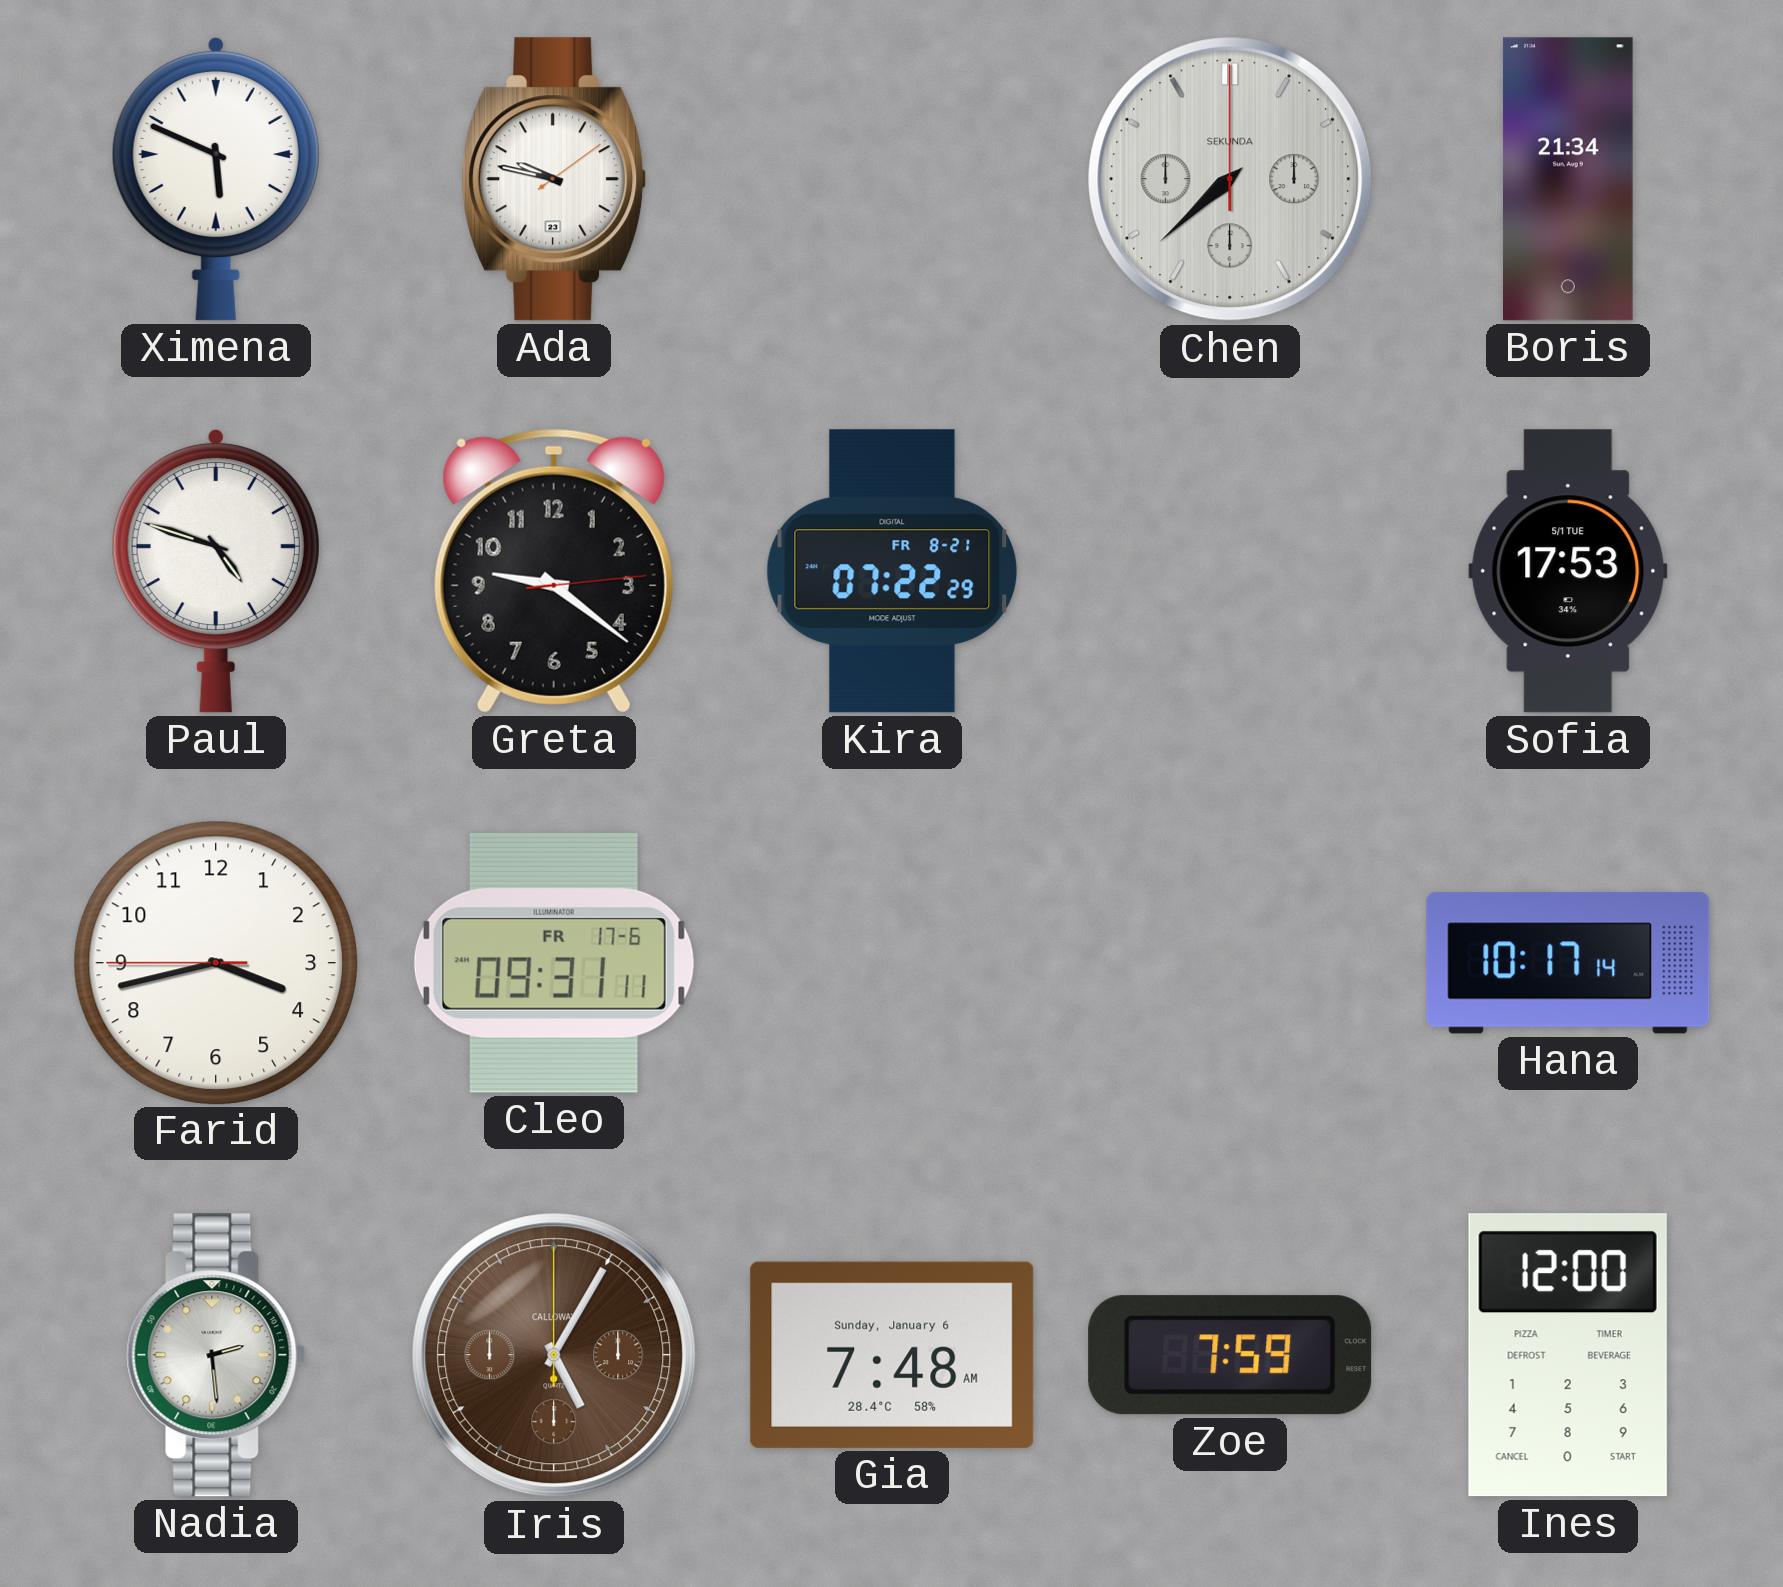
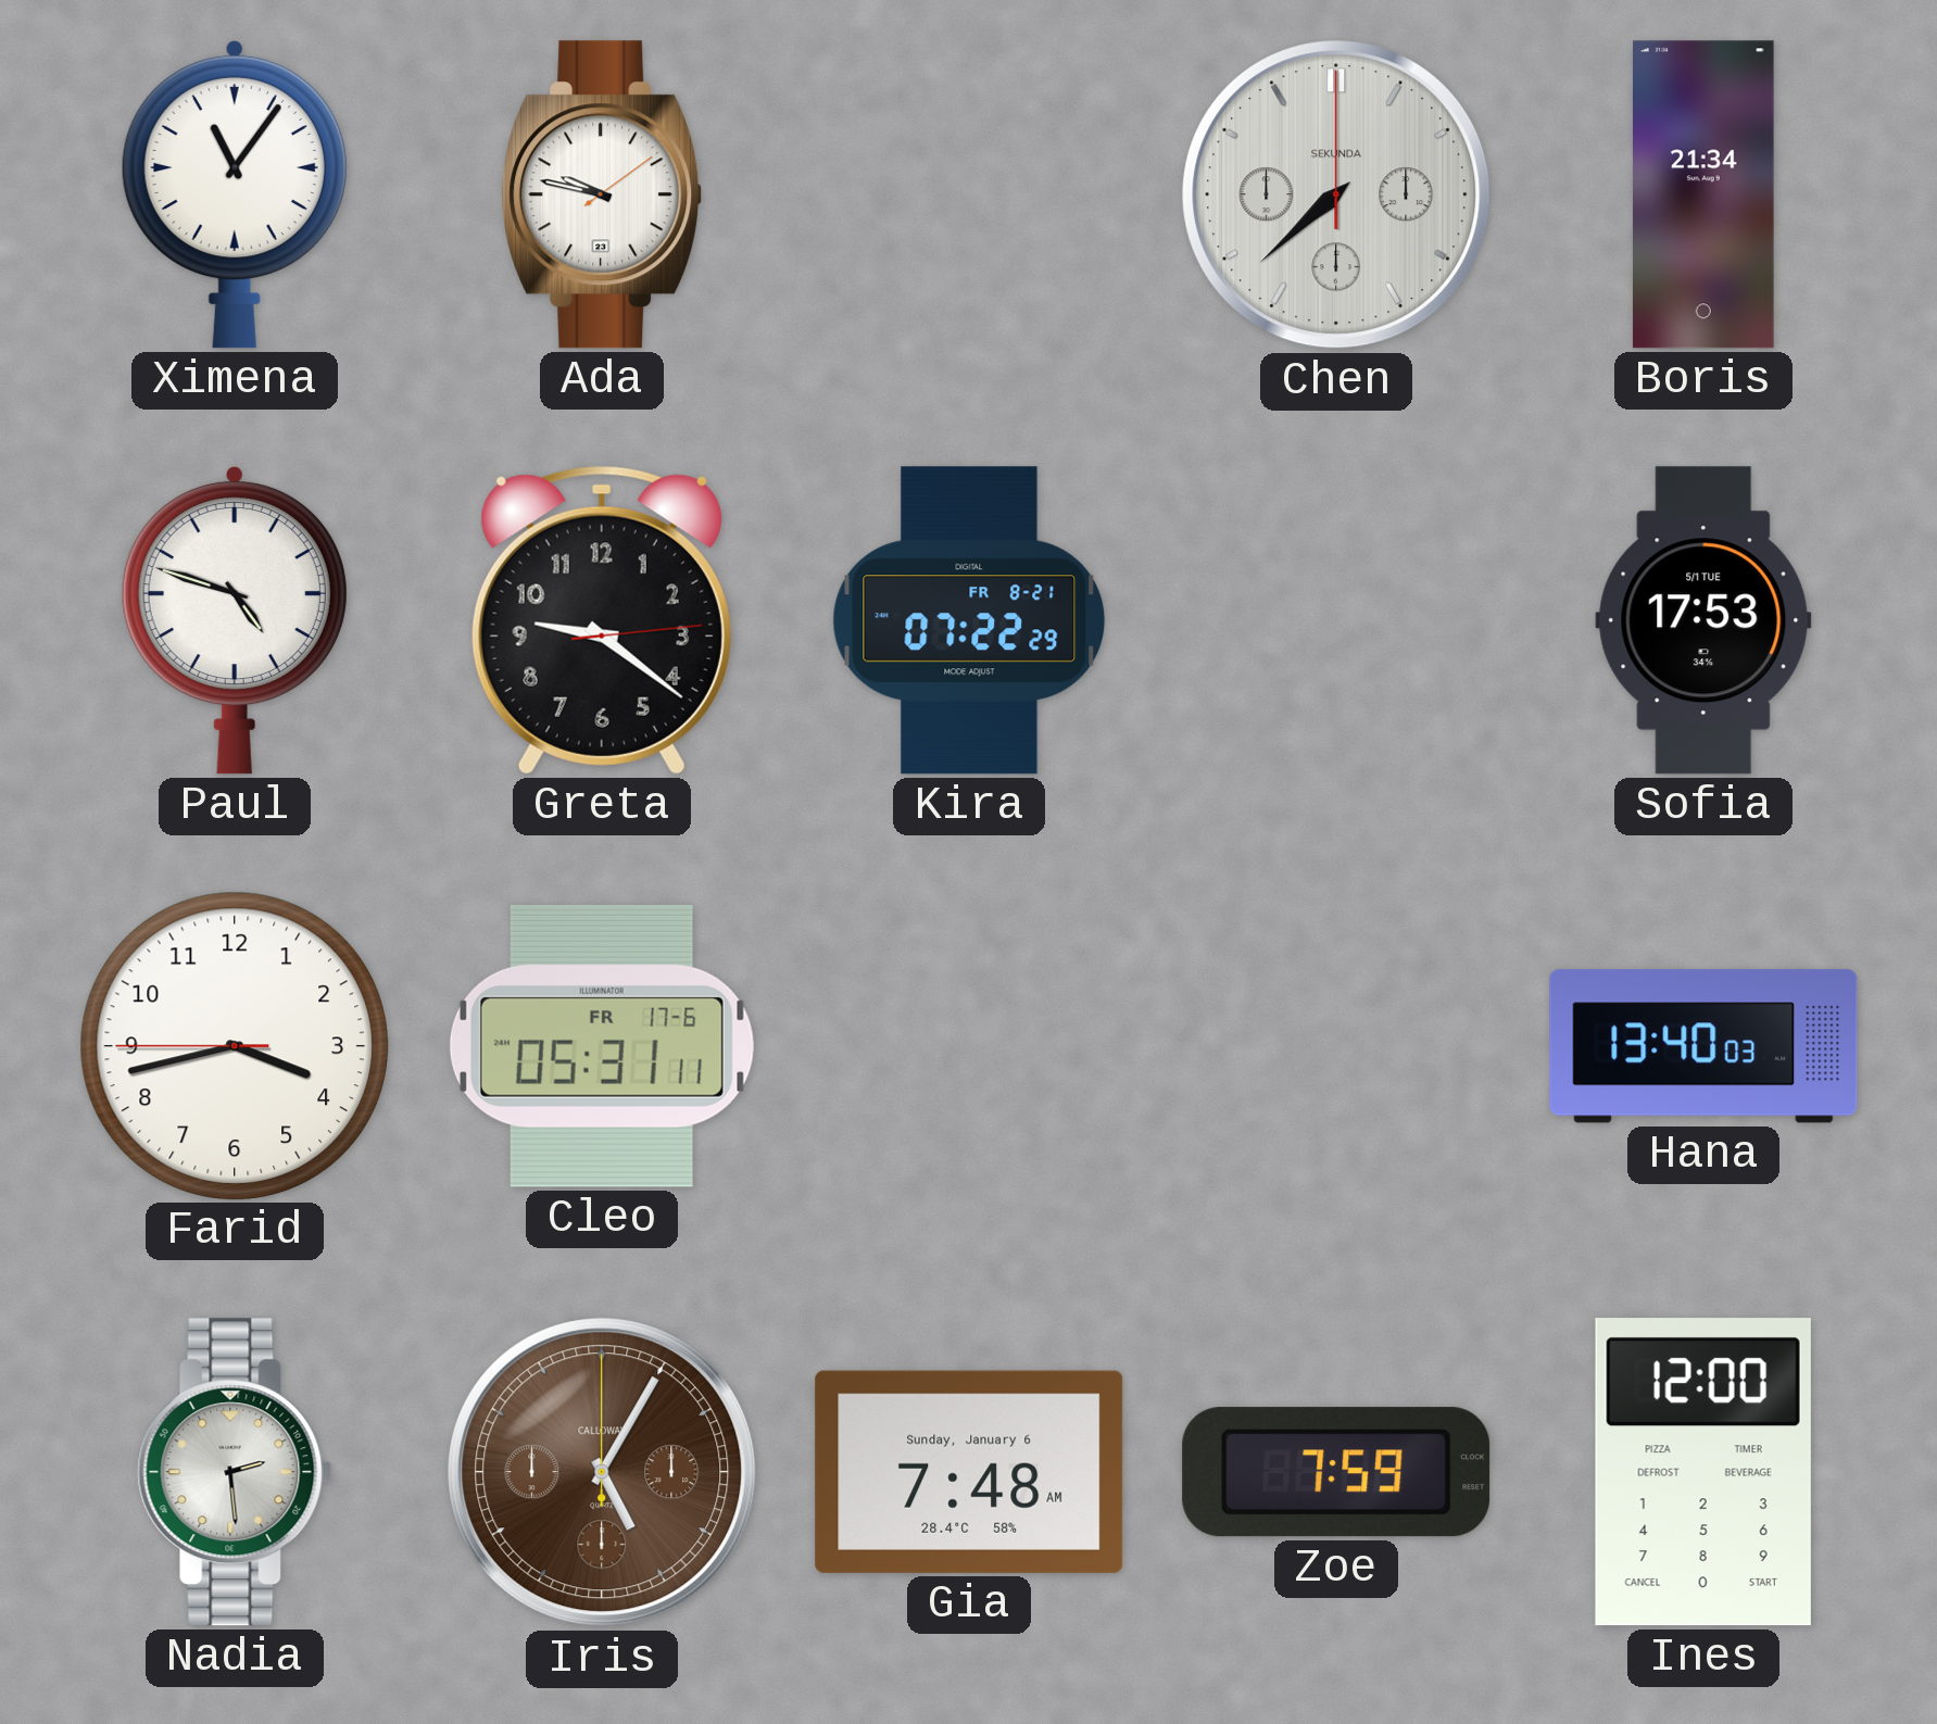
Ximena: 5:49 -> 11:06
Cleo: 09:31 -> 05:31
Hana: 10:17 -> 13:40
